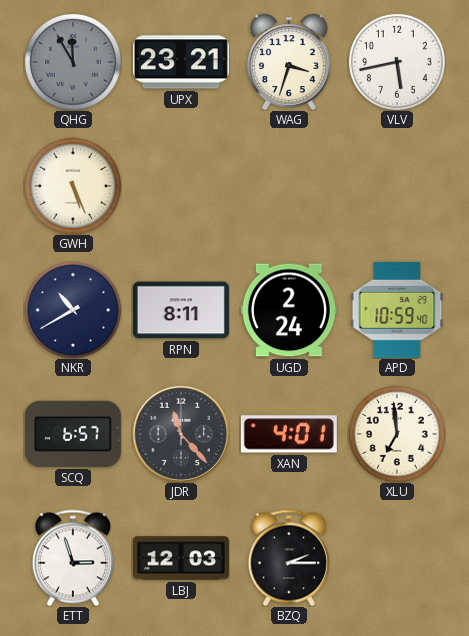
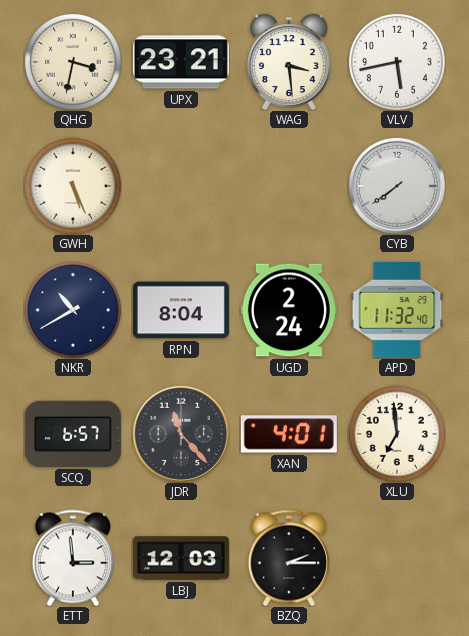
QHG: 11:55 -> 3:32
QHG dial: grey -> cream
WAG: 3:33 -> 3:29
CYB: none -> 7:39
RPN: 8:11 -> 8:04
APD: 10:59 -> 11:32
ETT: 2:57 -> 2:59
